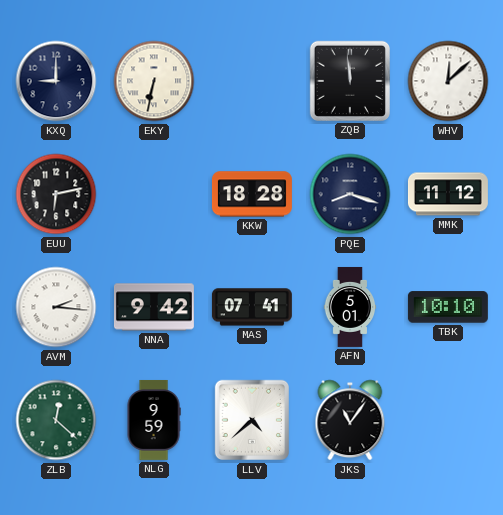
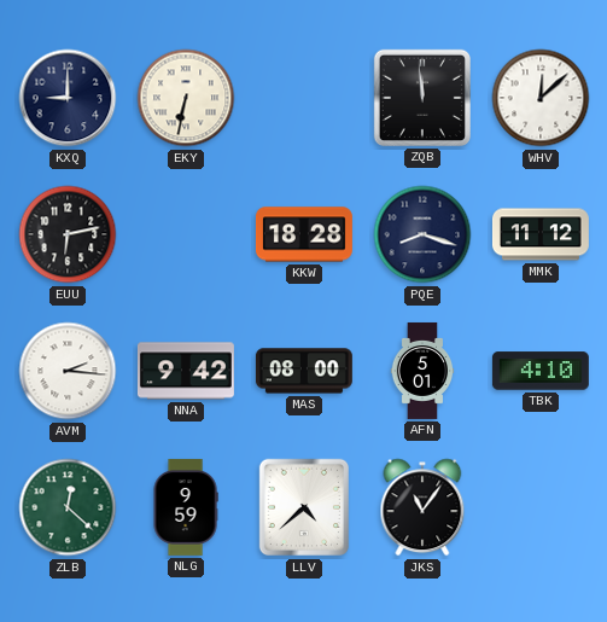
MAS: 07:41 -> 08:00
TBK: 10:10 -> 4:10
